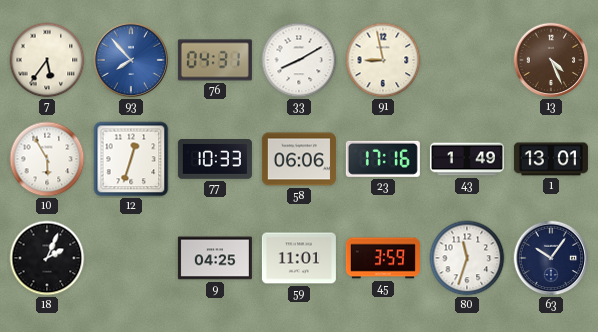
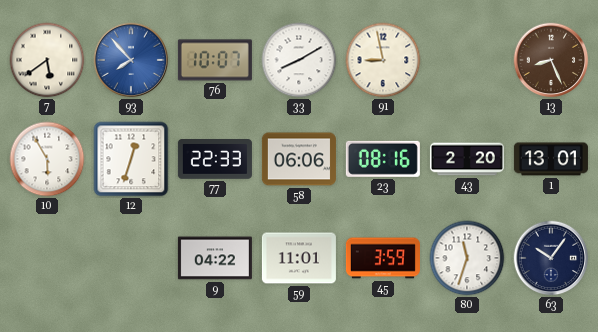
7: 5:36 -> 5:39
76: 04:31 -> 10:07
13: 4:26 -> 8:26
77: 10:33 -> 22:33
23: 17:16 -> 08:16
43: 1:49 -> 2:20
18: 2:04 -> none
9: 04:25 -> 04:22
